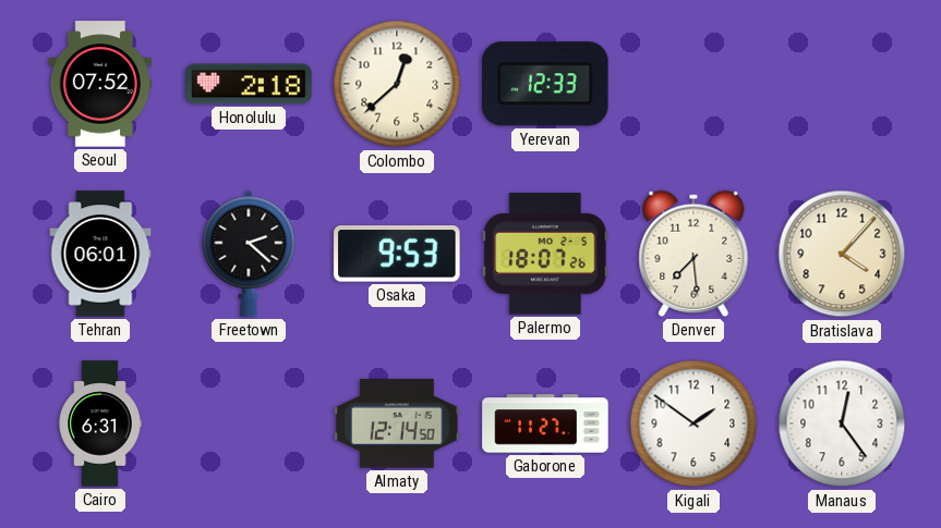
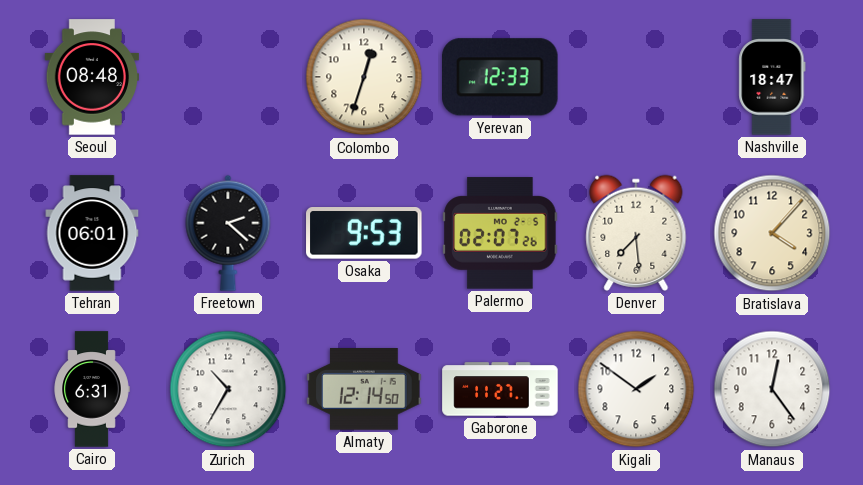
Seoul: 07:52 -> 08:48
Honolulu: 2:18 -> none
Colombo: 12:38 -> 12:33
Nashville: none -> 18:47
Palermo: 18:07 -> 02:07
Zurich: none -> 10:35
